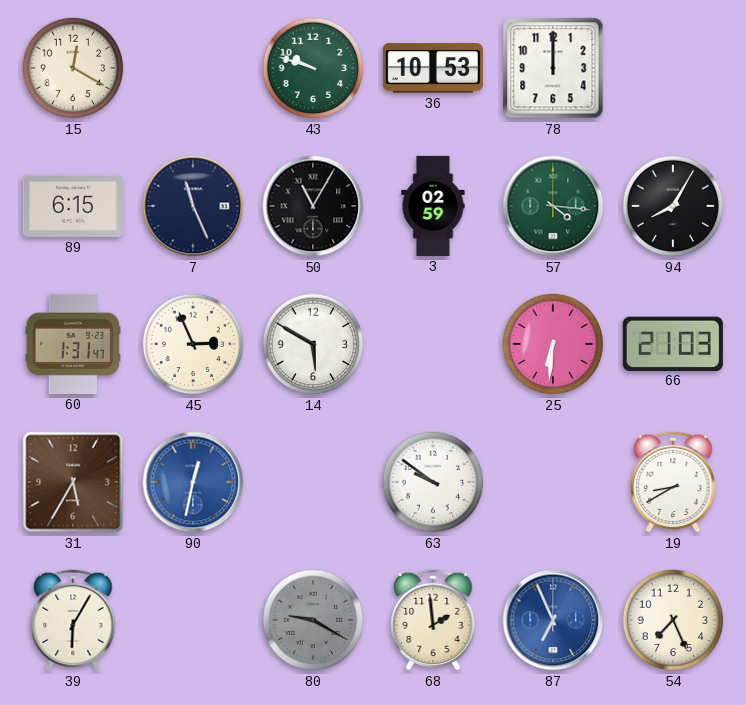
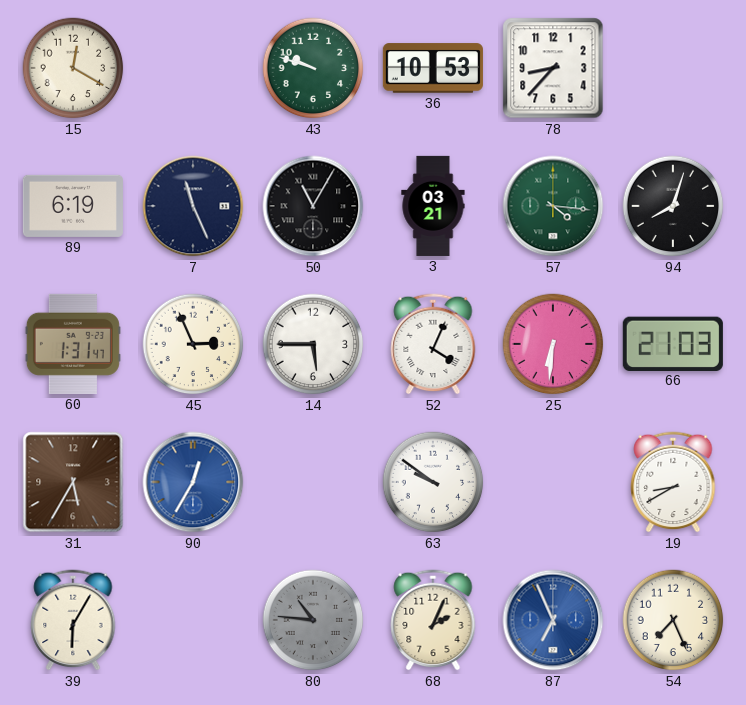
78: 12:00 -> 8:37
89: 6:15 -> 6:19
3: 02:59 -> 03:21
94: 8:05 -> 8:03
14: 5:50 -> 5:45
52: none -> 4:04
90: 12:32 -> 12:35
80: 9:20 -> 10:46
68: 1:59 -> 2:04
